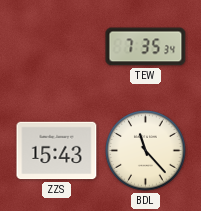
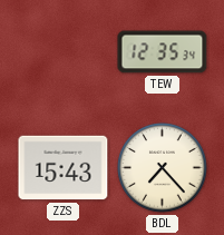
TEW: 7:35 -> 12:35
BDL: 11:23 -> 7:23
